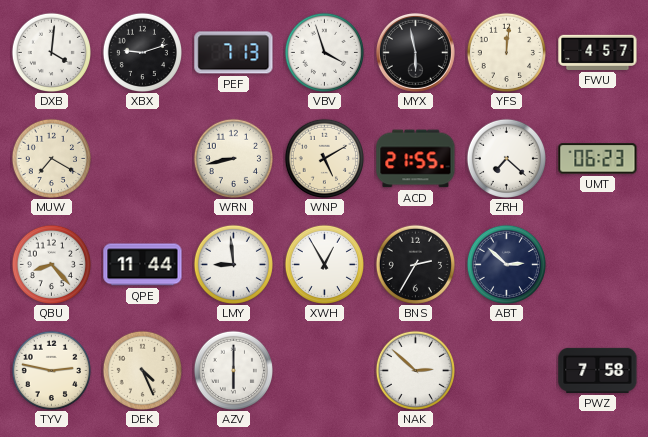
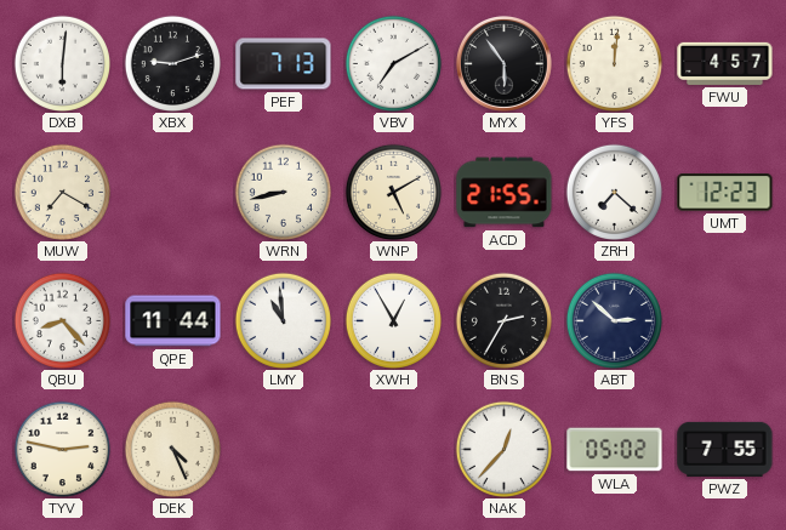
DXB: 4:01 -> 6:01
VBV: 3:57 -> 7:10
MYX: 5:58 -> 5:54
UMT: 06:23 -> 12:23
LMY: 8:59 -> 10:59
AZV: 6:00 -> none
NAK: 2:52 -> 12:37
WLA: none -> 05:02
PWZ: 7:58 -> 7:55
